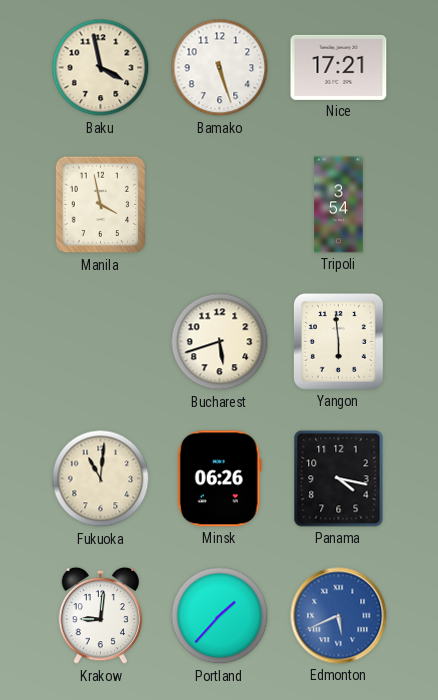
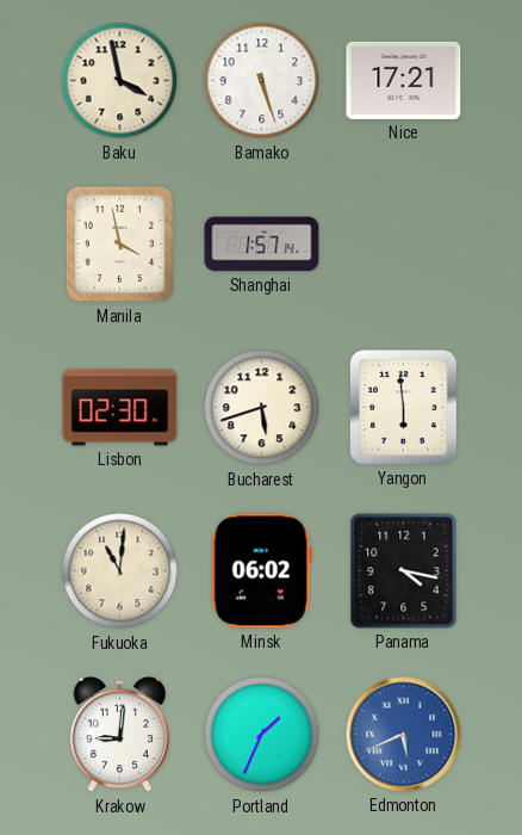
Shanghai: none -> 1:57
Tripoli: 3:54 -> none
Lisbon: none -> 02:30
Minsk: 06:26 -> 06:02
Portland: 1:37 -> 1:34
